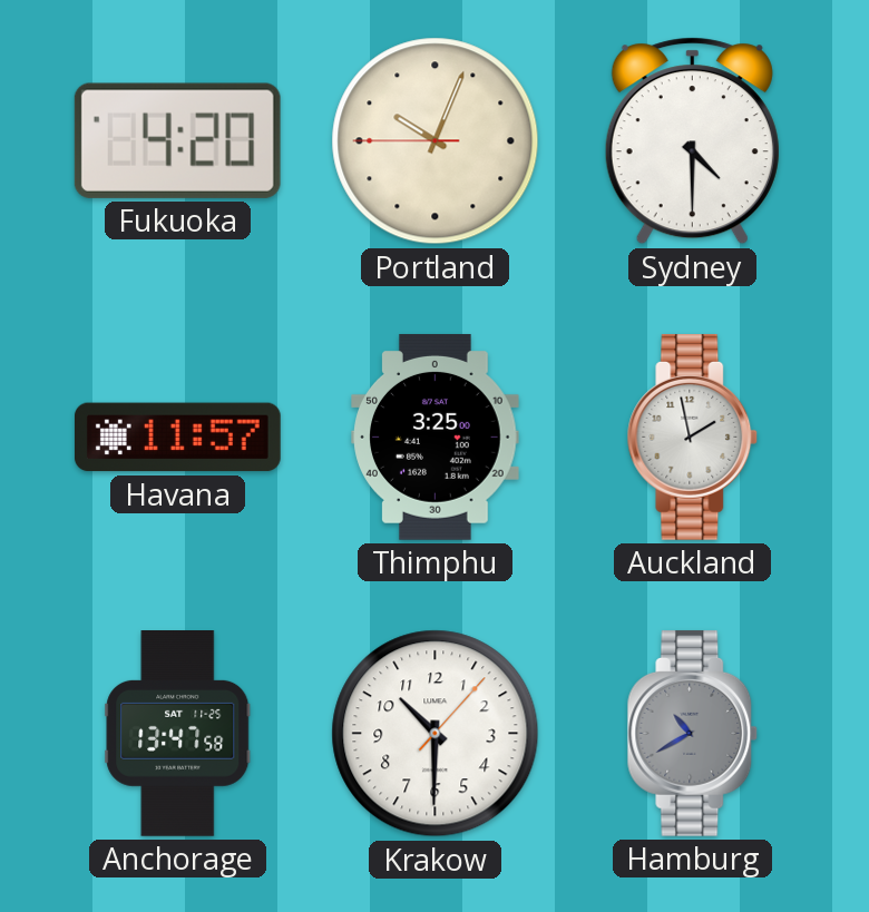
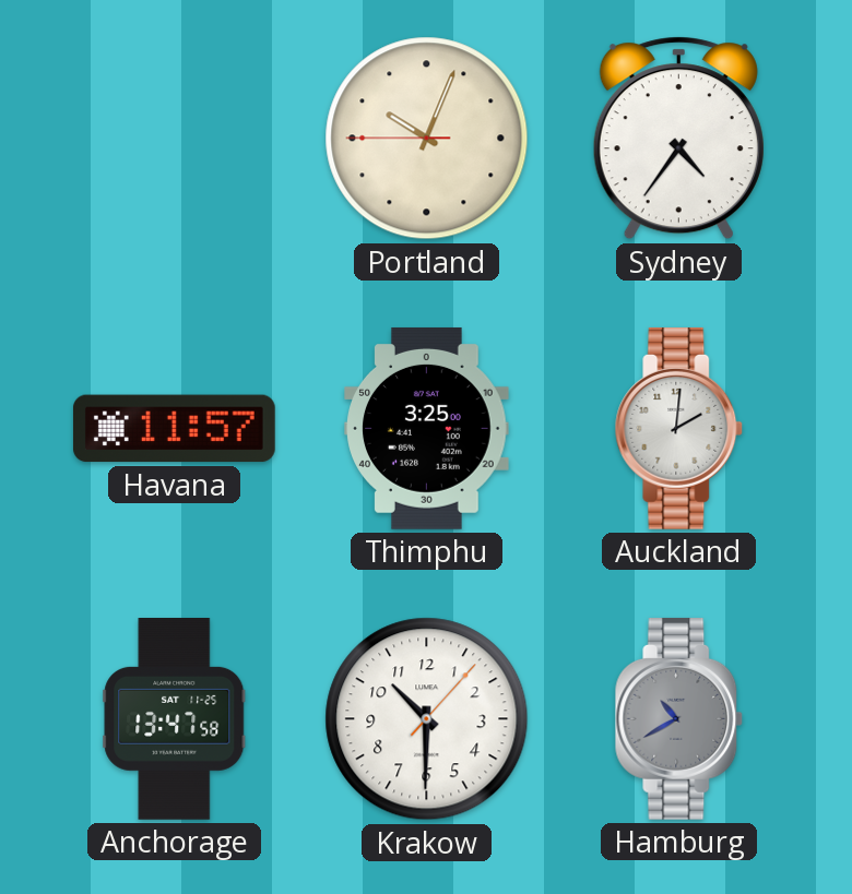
Fukuoka: 4:20 -> none
Sydney: 4:30 -> 4:36
Auckland: 1:58 -> 2:01
